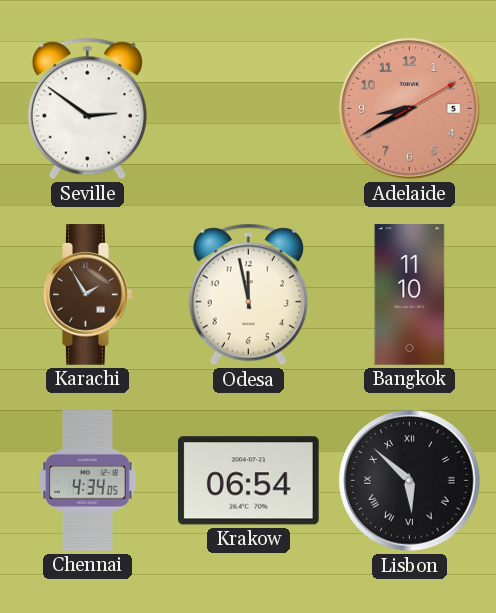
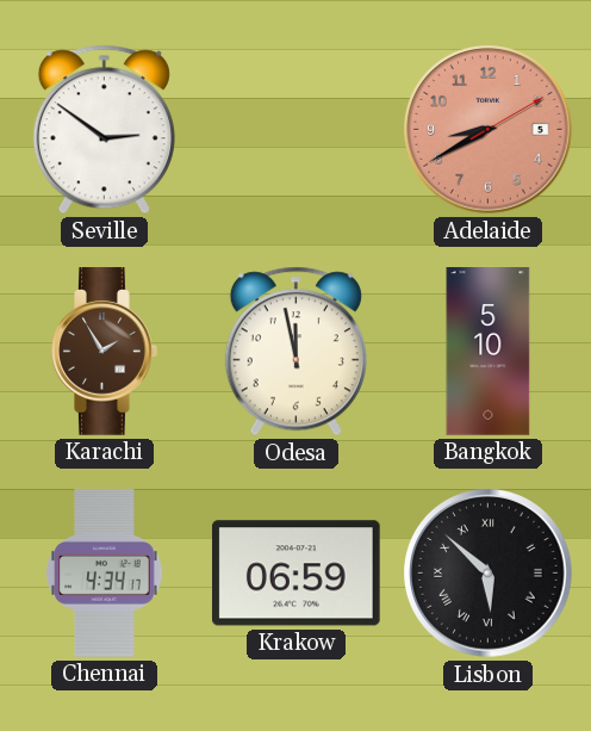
Bangkok: 11:10 -> 5:10
Chennai: 4:34:05 -> 4:34:17
Krakow: 06:54 -> 06:59
